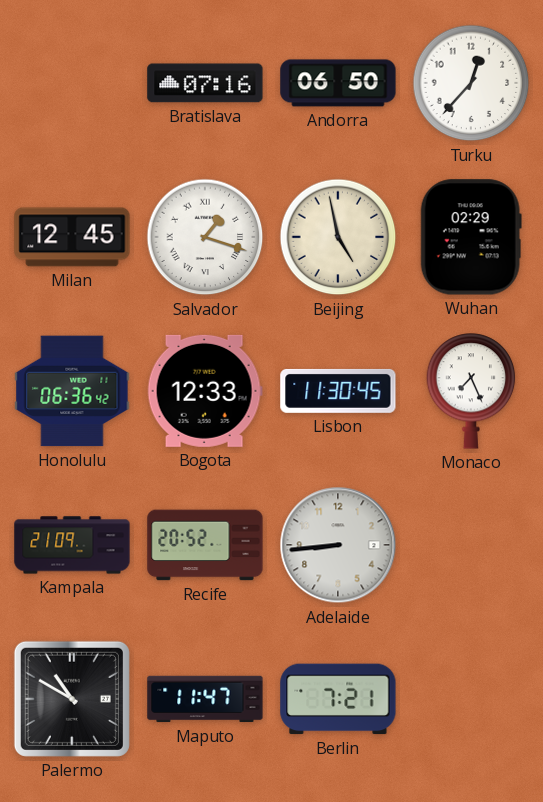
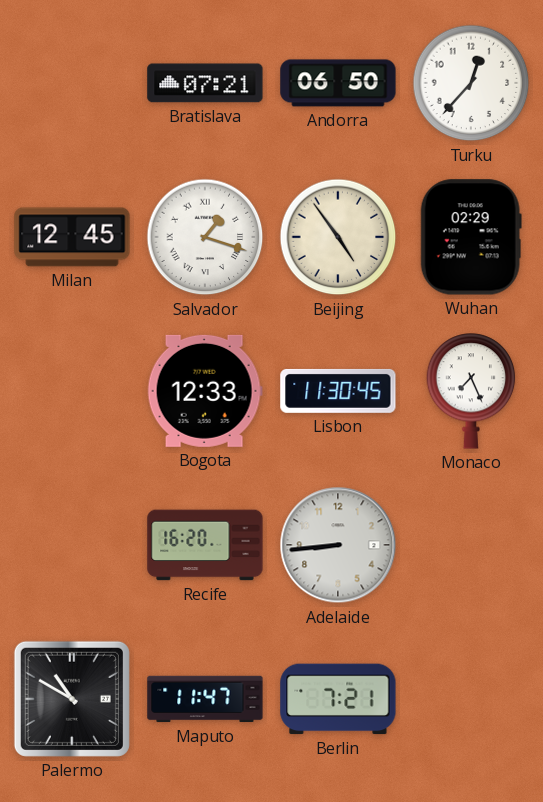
Bratislava: 07:16 -> 07:21
Beijing: 4:58 -> 4:54
Honolulu: 06:36 -> none
Kampala: 21:09 -> none
Recife: 20:52 -> 16:20
